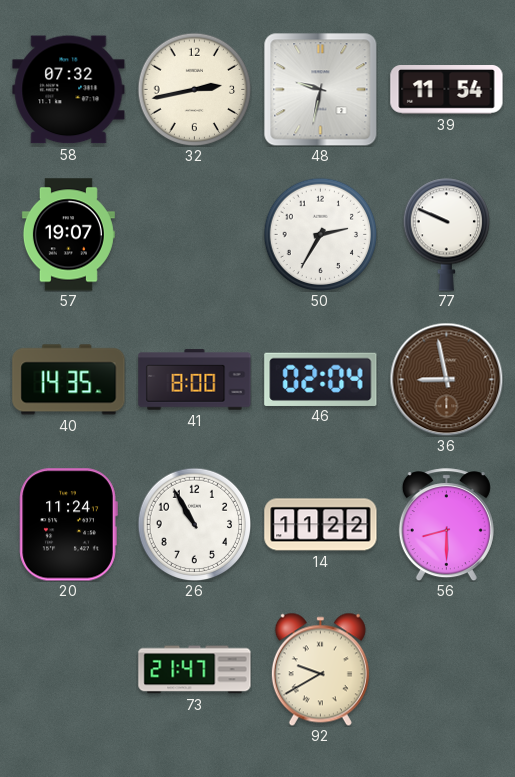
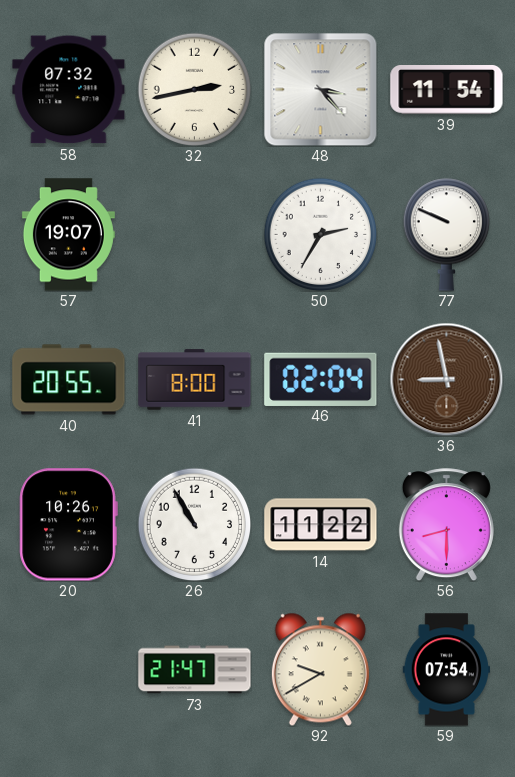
48: 9:32 -> 3:23
40: 14:35 -> 20:55
20: 11:24 -> 10:26
59: none -> 07:54
